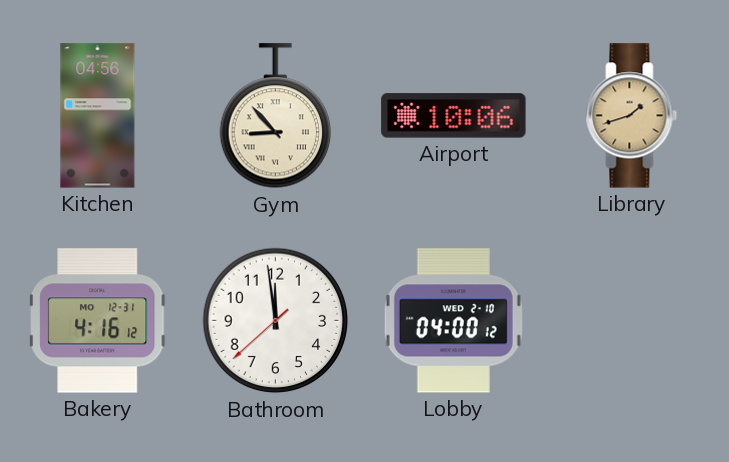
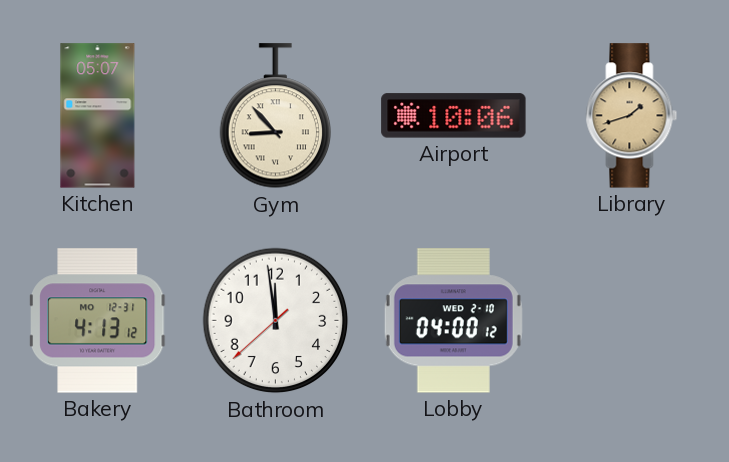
Kitchen: 04:56 -> 05:07
Bakery: 4:16 -> 4:13
